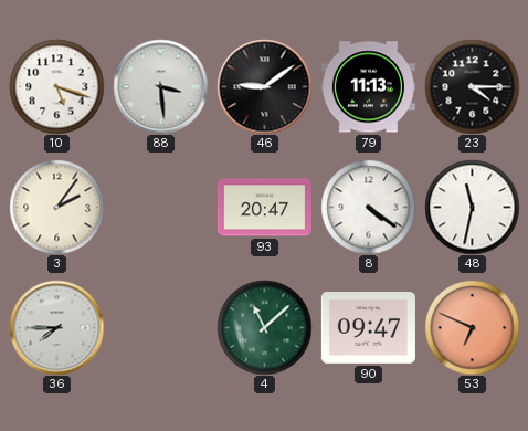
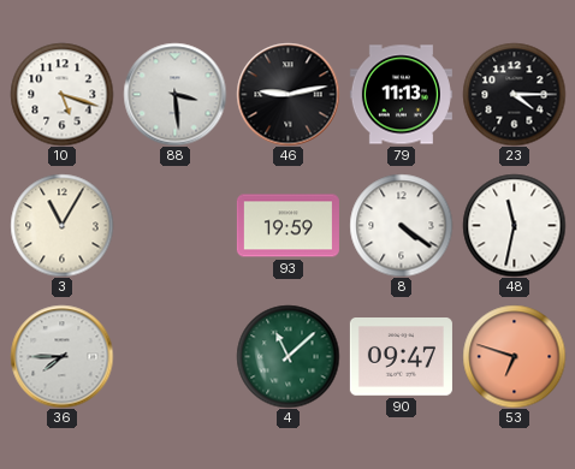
46: 9:09 -> 9:13
3: 2:06 -> 11:05
93: 20:47 -> 19:59
53: 6:49 -> 6:48
